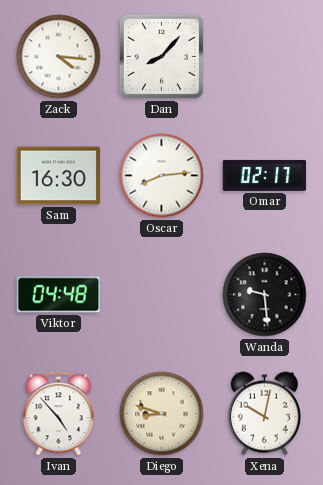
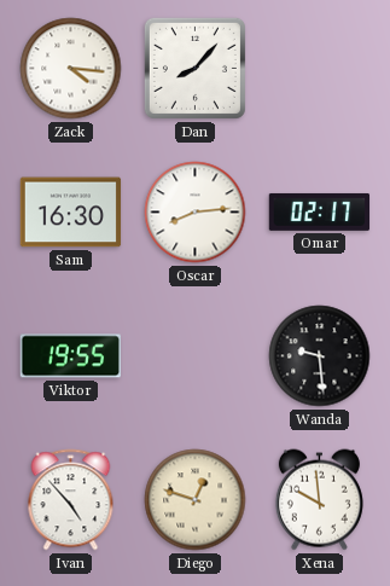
Viktor: 04:48 -> 19:55
Diego: 8:48 -> 12:48
Xena: 10:02 -> 9:59
